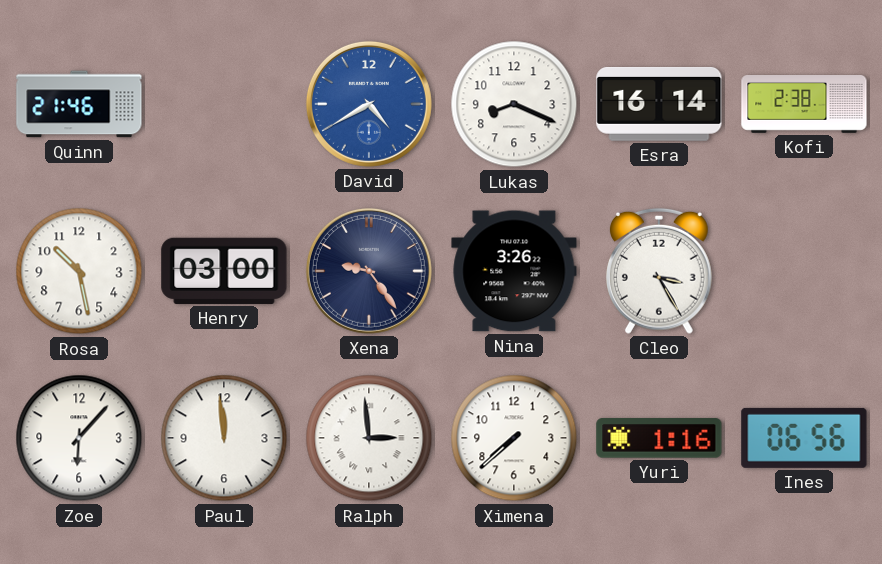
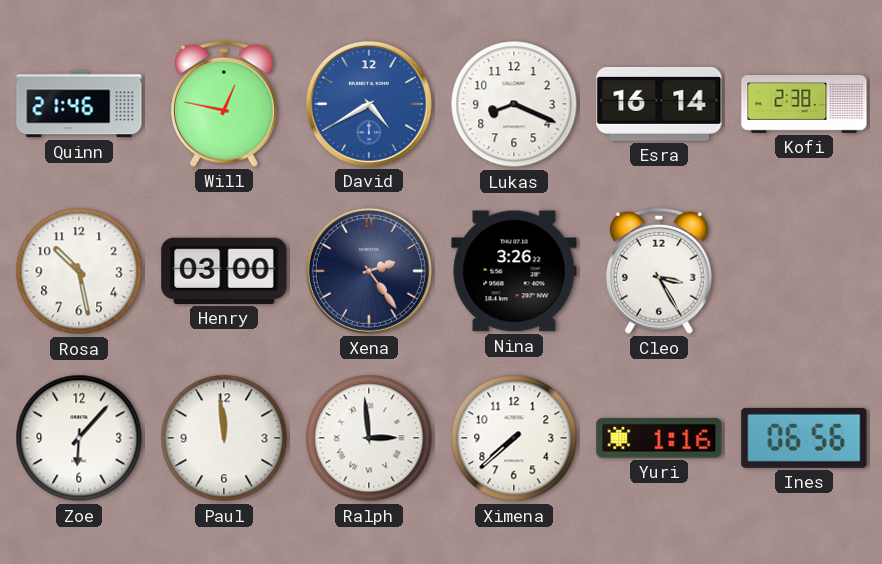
Will: none -> 12:47
Xena: 9:24 -> 2:24
